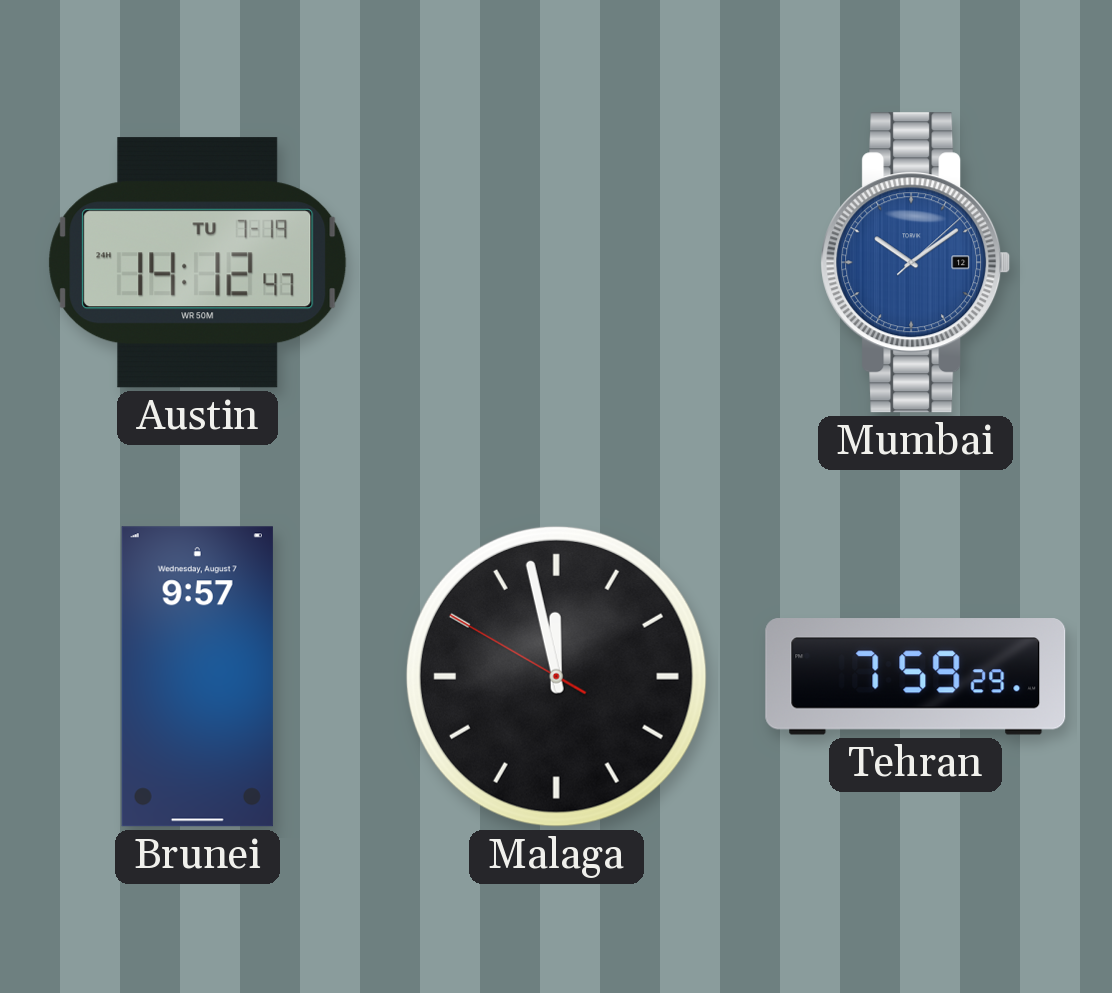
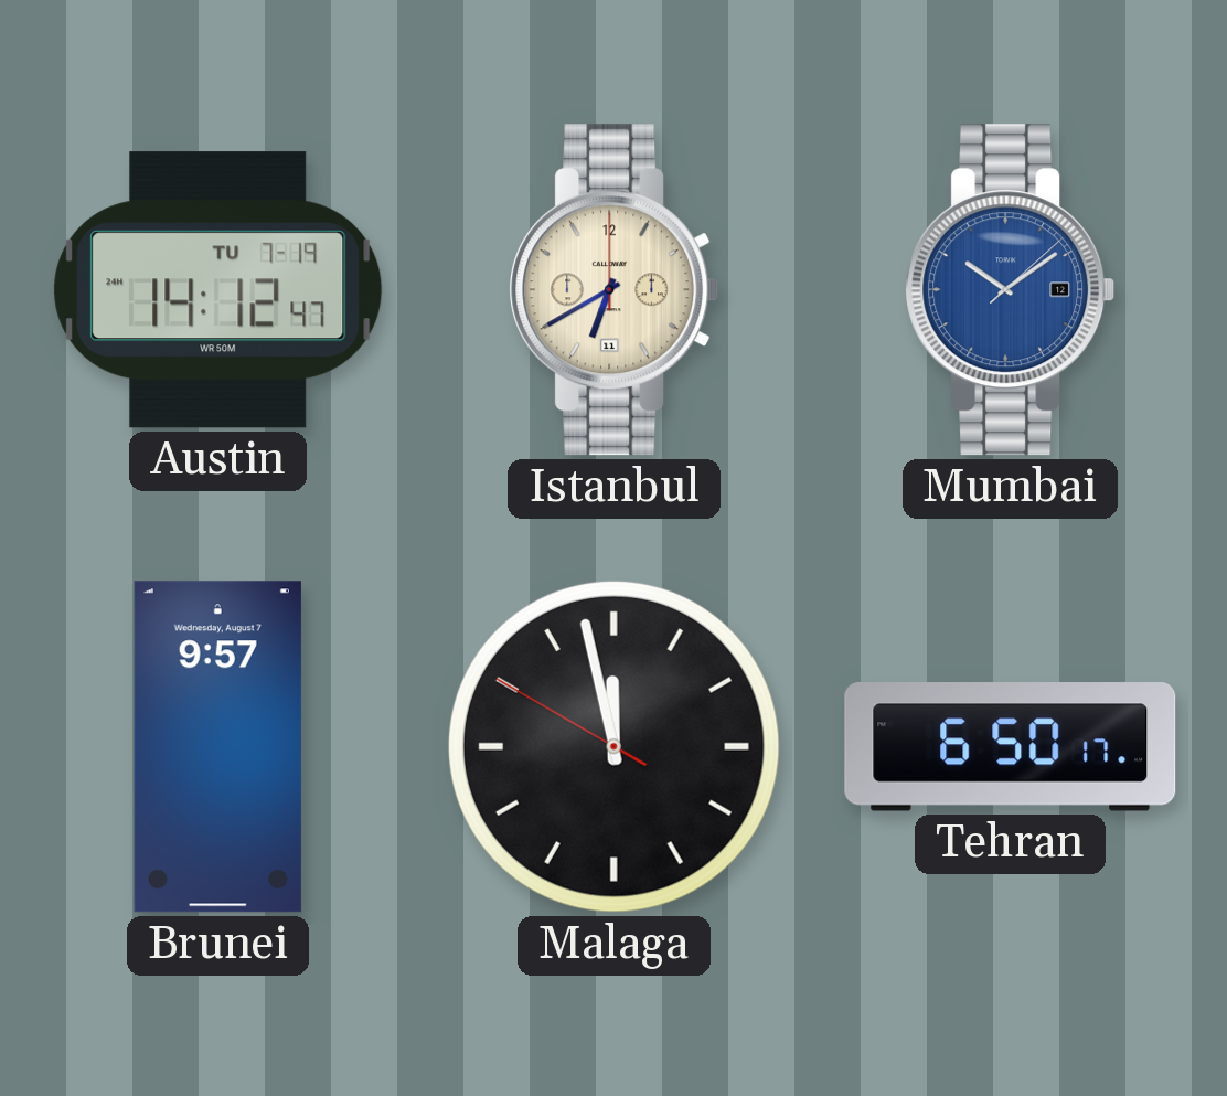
Istanbul: none -> 6:40
Tehran: 7:59 -> 6:50
